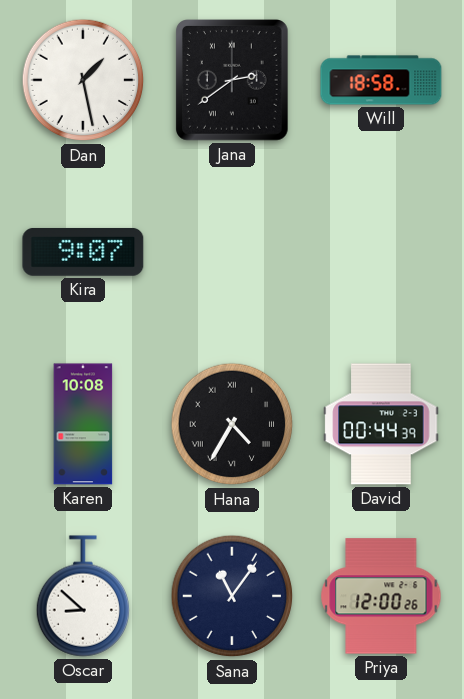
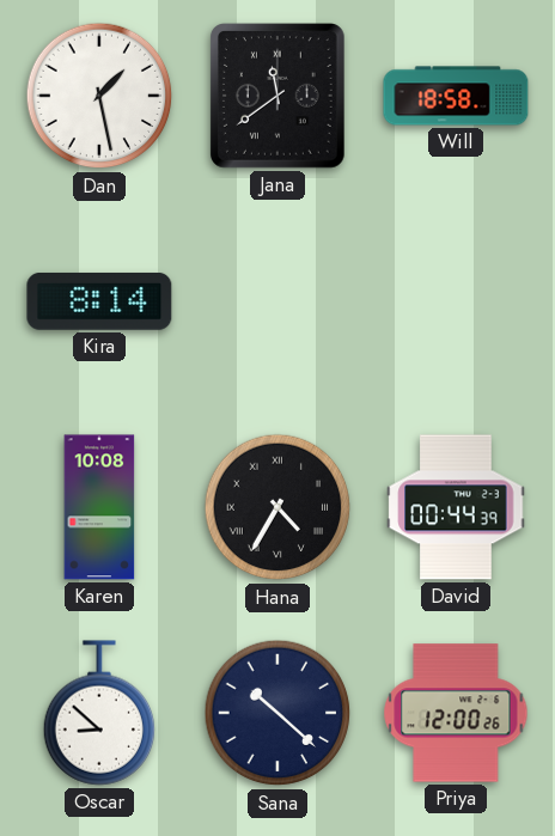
Jana: 2:39 -> 11:39
Kira: 9:07 -> 8:14
Sana: 11:06 -> 10:22
